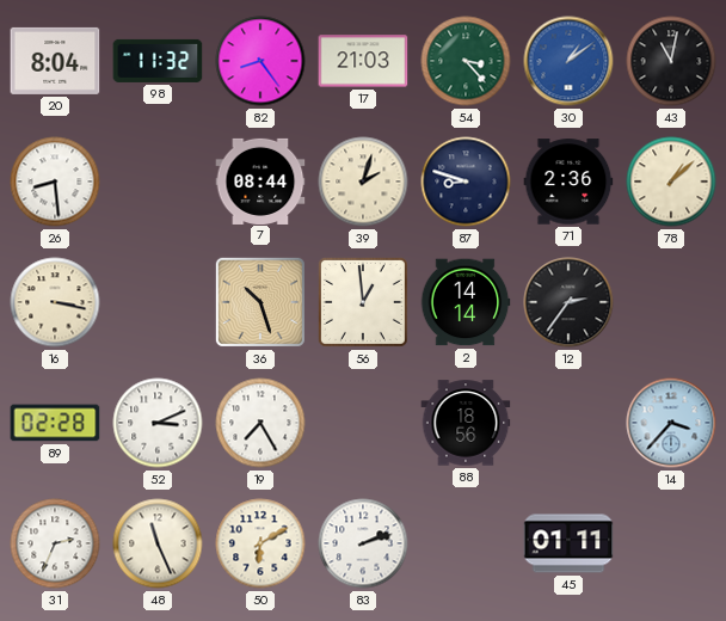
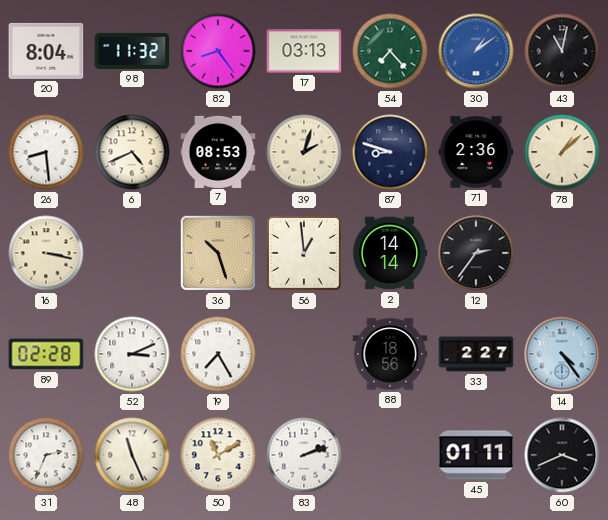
17: 21:03 -> 03:13
54: 3:23 -> 7:23
6: none -> 4:41
7: 08:44 -> 08:53
33: none -> 2:27
14: 3:37 -> 4:24
50: 6:10 -> 11:10
60: none -> 3:41
